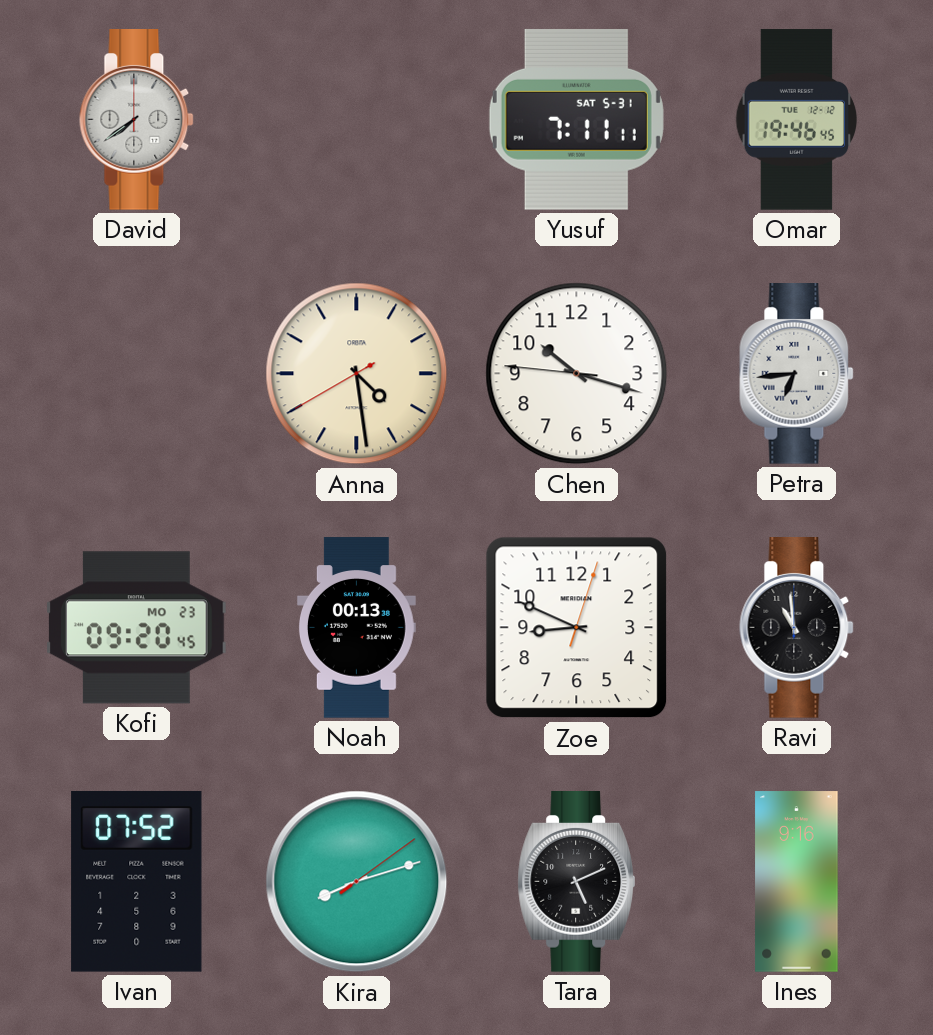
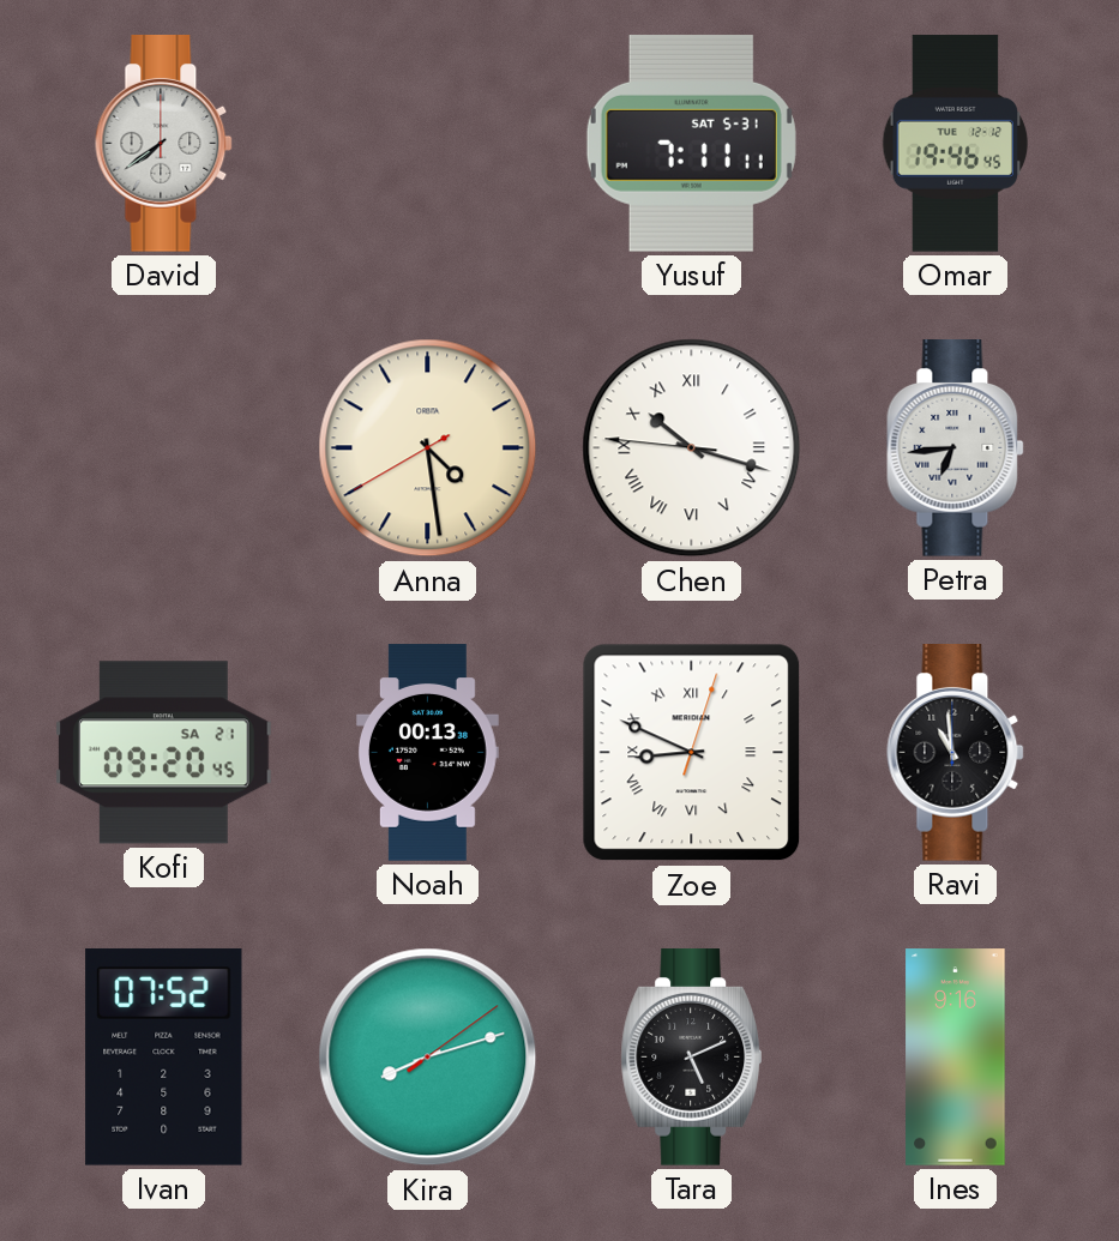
Chen numerals: Arabic -> Roman
Kofi date: MO 23 -> SA 21
Zoe numerals: Arabic -> Roman
